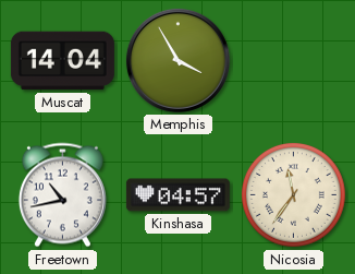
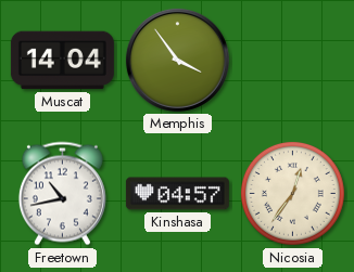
Memphis: 3:55 -> 3:54
Nicosia: 11:36 -> 12:36
